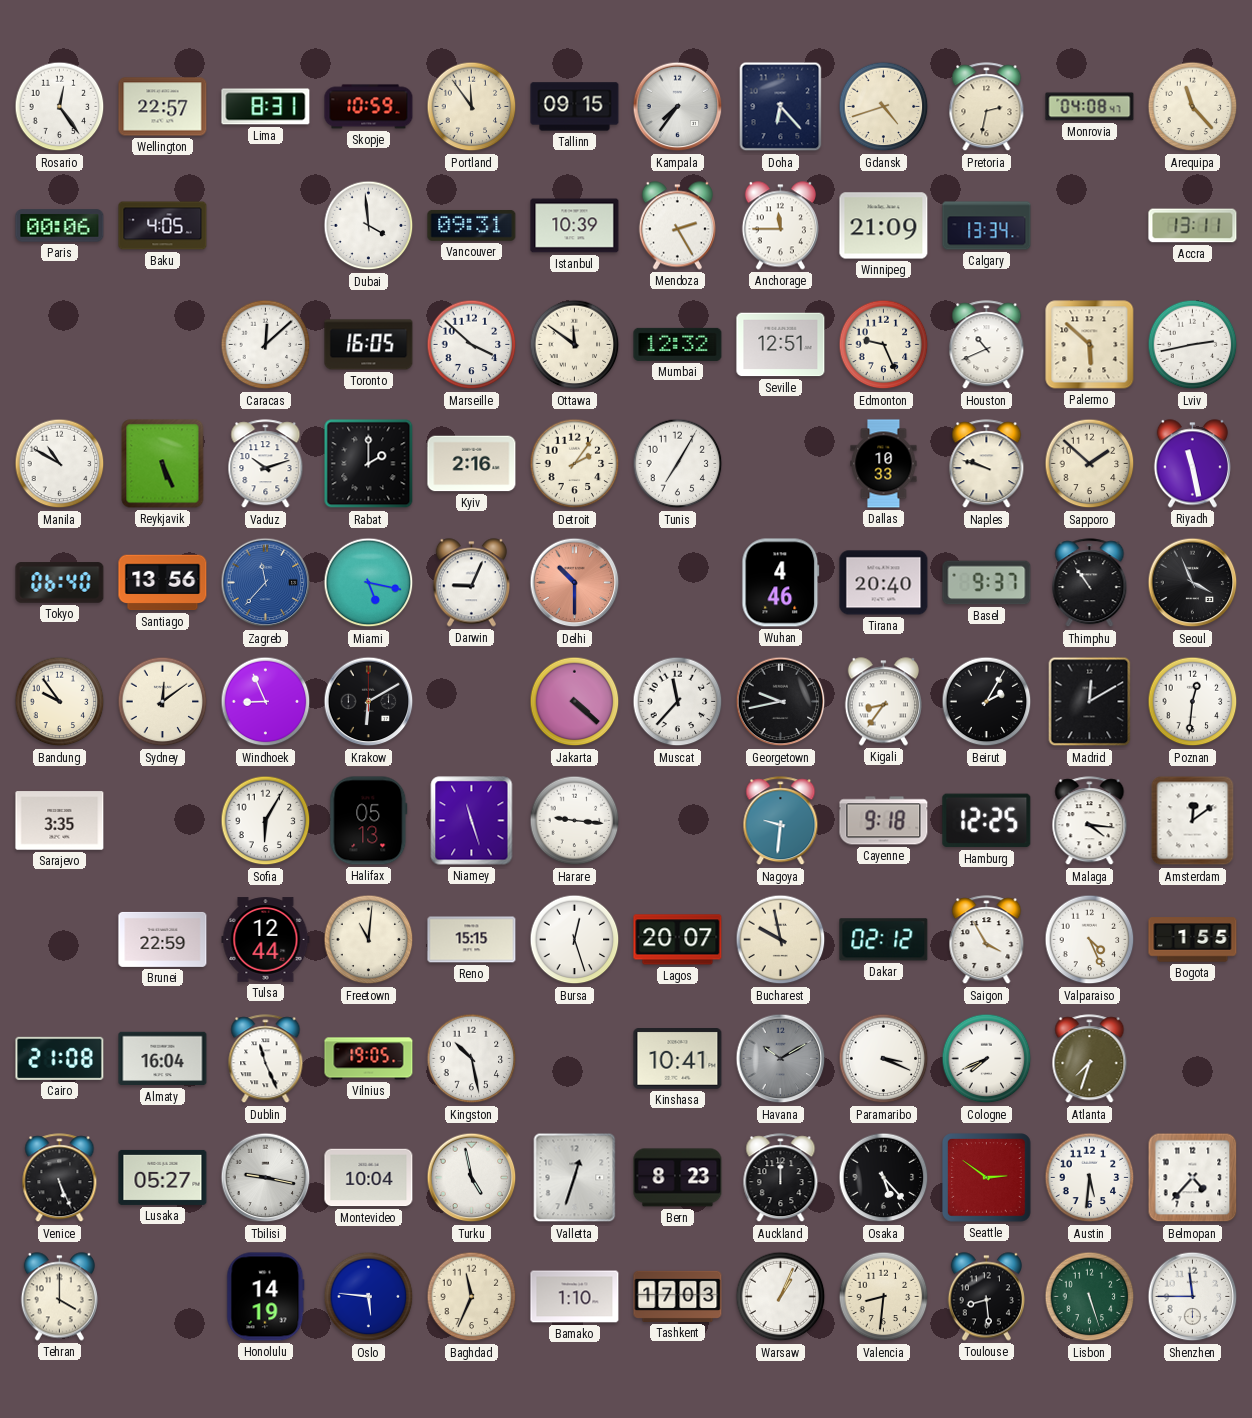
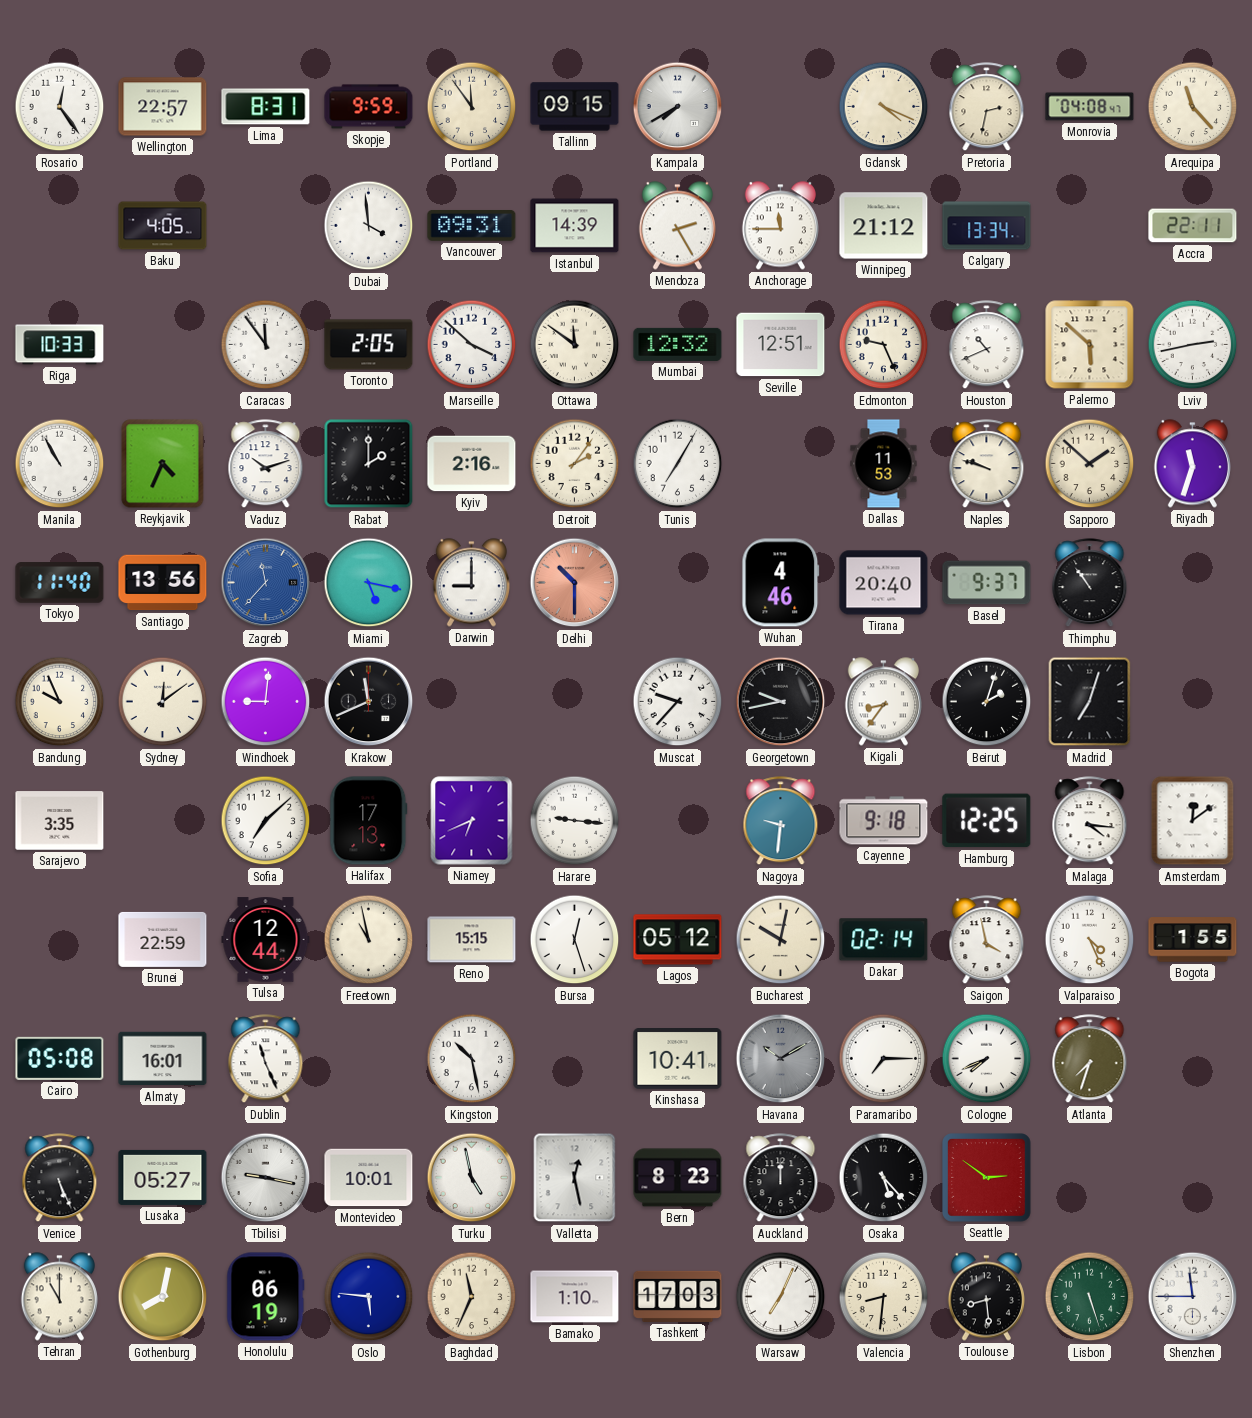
Skopje: 10:59 -> 9:59
Kampala: 7:36 -> 7:40
Doha: 6:23 -> none
Gdansk: 4:42 -> 4:19
Paris: 00:06 -> none
Istanbul: 10:39 -> 14:39
Winnipeg: 21:09 -> 21:12
Accra: 13:11 -> 22:11
Riga: none -> 10:33
Caracas: 12:08 -> 11:54
Toronto: 16:05 -> 2:05
Manila: 10:50 -> 10:55
Reykjavik: 5:26 -> 4:34
Dallas: 10:33 -> 11:53
Riyadh: 11:28 -> 11:33
Tokyo: 06:40 -> 11:40
Darwin: 9:04 -> 9:00
Seoul: 3:56 -> none
Bandung: 9:54 -> 9:56
Windhoek: 8:56 -> 9:01
Krakow: 6:10 -> 11:41
Jakarta: 4:22 -> none
Muscat: 11:37 -> 9:37
Beirut: 2:05 -> 2:03
Madrid: 12:10 -> 7:03
Poznan: 12:31 -> none
Sofia: 6:05 -> 7:08
Halifax: 05:13 -> 17:13
Niamey: 11:27 -> 6:41
Freetown: 11:01 -> 10:58
Lagos: 20:07 -> 05:12
Bucharest: 9:58 -> 10:02
Dakar: 02:12 -> 02:14
Saigon: 3:55 -> 3:58
Cairo: 21:08 -> 05:08
Almaty: 16:04 -> 16:01
Vilnius: 19:05 -> none
Paramaribo: 3:19 -> 7:15
Montevideo: 10:04 -> 10:01
Valletta: 12:33 -> 12:28
Austin: 5:31 -> none
Belmopan: 4:37 -> none
Tehran: 4:00 -> 11:00
Gothenburg: none -> 8:02
Honolulu: 14:19 -> 06:19
Warsaw: 1:04 -> 7:04
